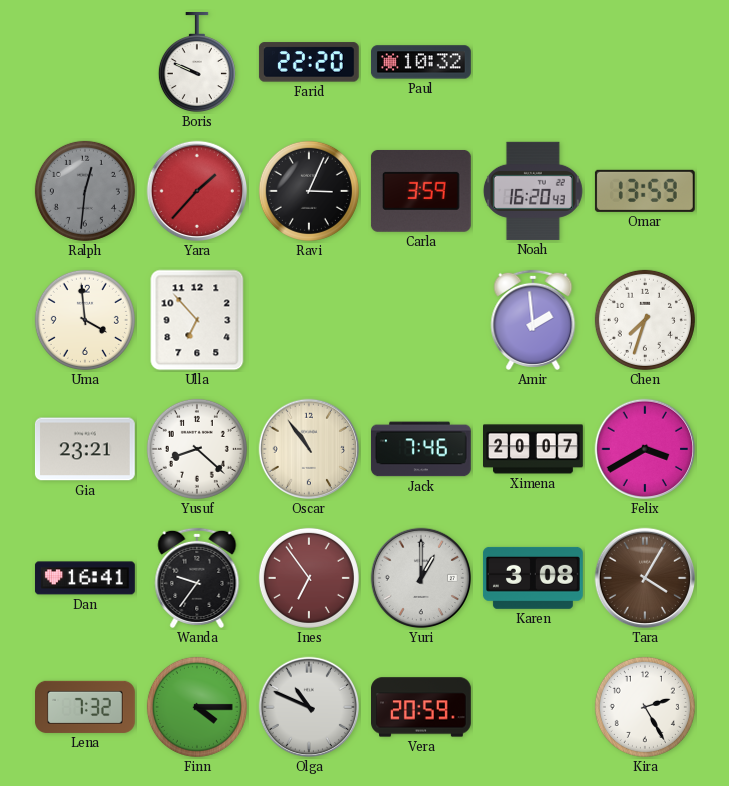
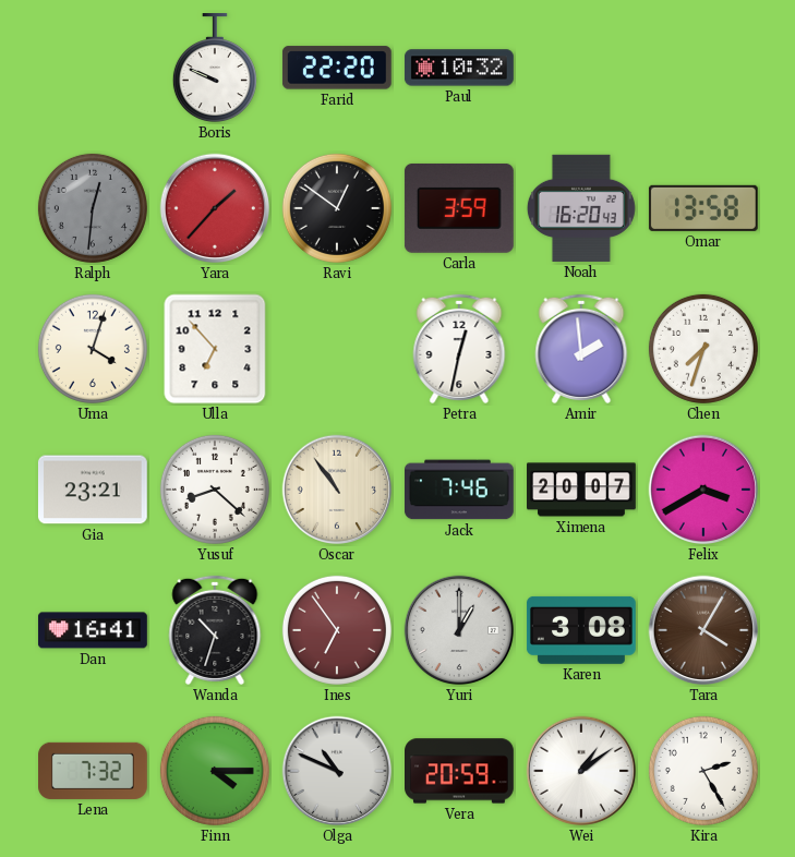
Ravi: 3:04 -> 12:51
Omar: 13:59 -> 13:58
Uma: 3:59 -> 4:03
Petra: none -> 12:32
Wanda: 9:36 -> 10:33
Wei: none -> 1:09
